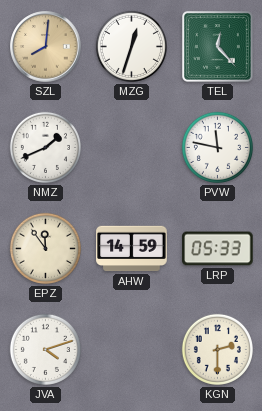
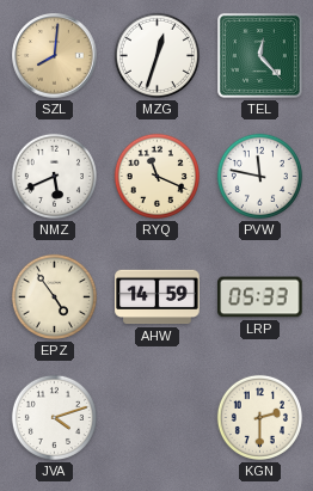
NMZ: 1:41 -> 5:41
RYQ: none -> 11:19
EPZ: 11:54 -> 4:54
